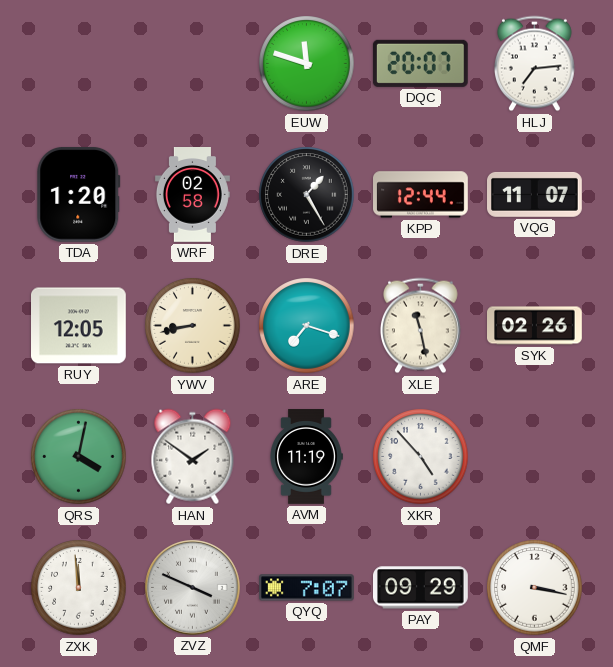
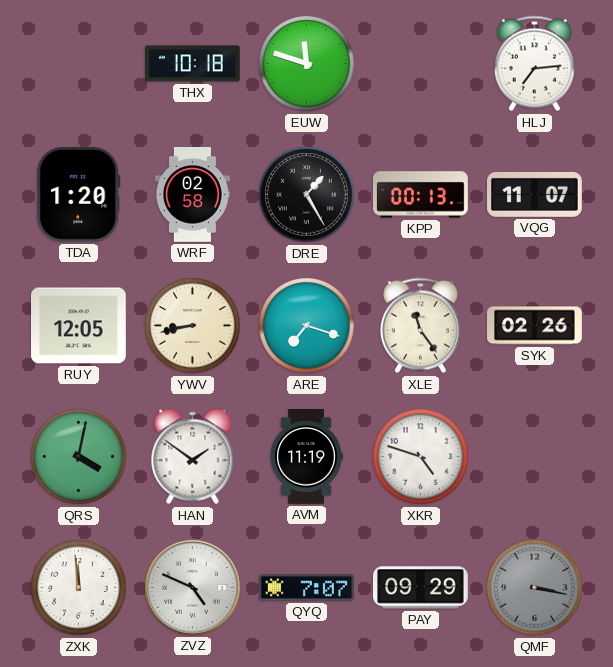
THX: none -> 10:18
DQC: 20:07 -> none
KPP: 12:44 -> 00:13
XLE: 11:28 -> 11:24
XKR: 4:53 -> 4:48
ZVZ: 3:49 -> 4:49
QMF dial: white -> grey
